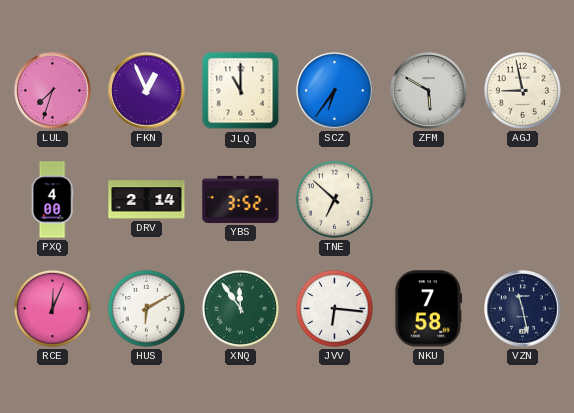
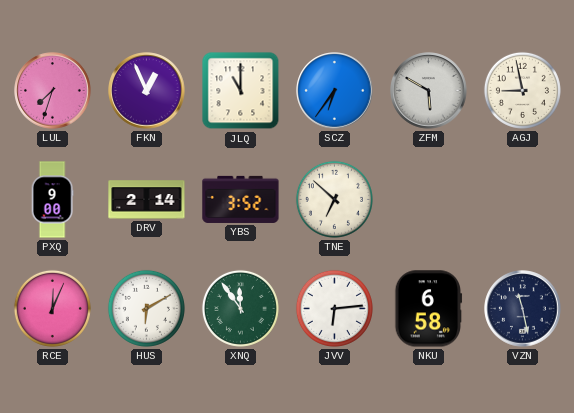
PXQ: 4:00 -> 9:00
JVV: 6:16 -> 6:14
NKU: 7:58 -> 6:58
